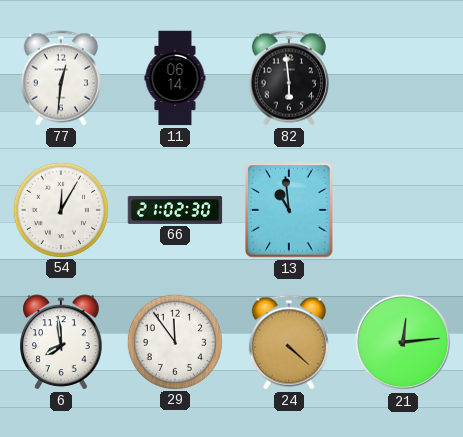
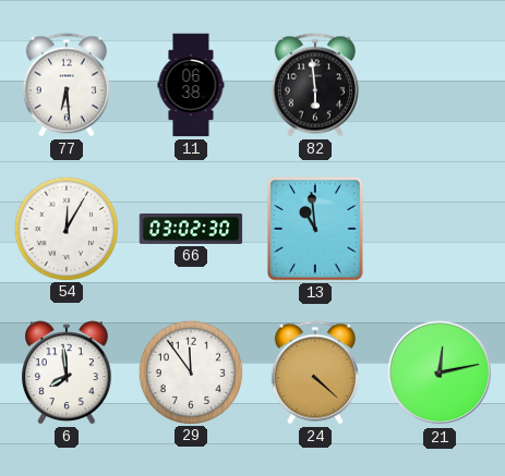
77: 12:31 -> 6:29
11: 06:14 -> 06:38
66: 21:02 -> 03:02
21: 12:14 -> 12:13
